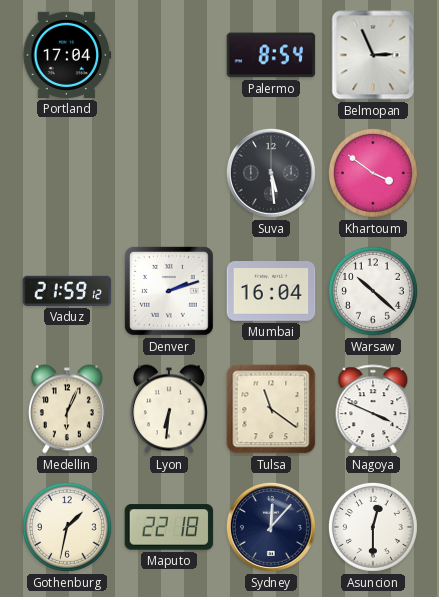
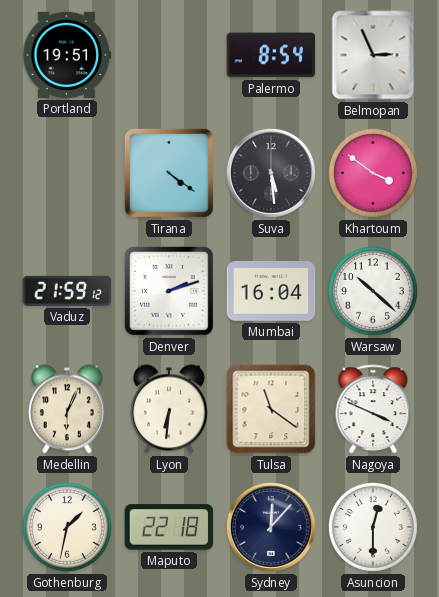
Portland: 17:04 -> 19:51
Tirana: none -> 4:21
